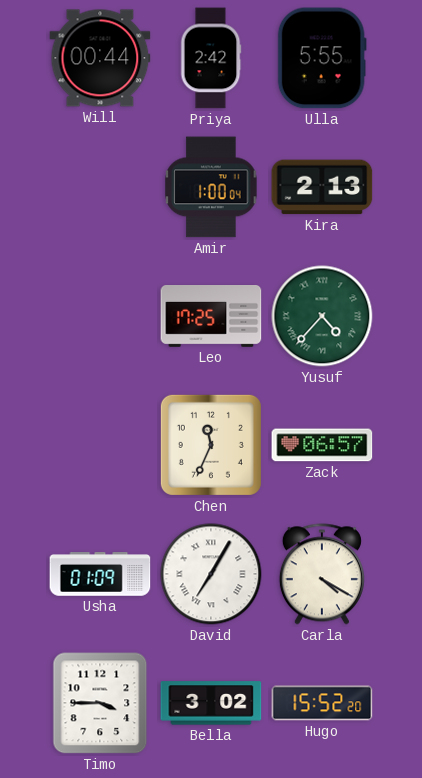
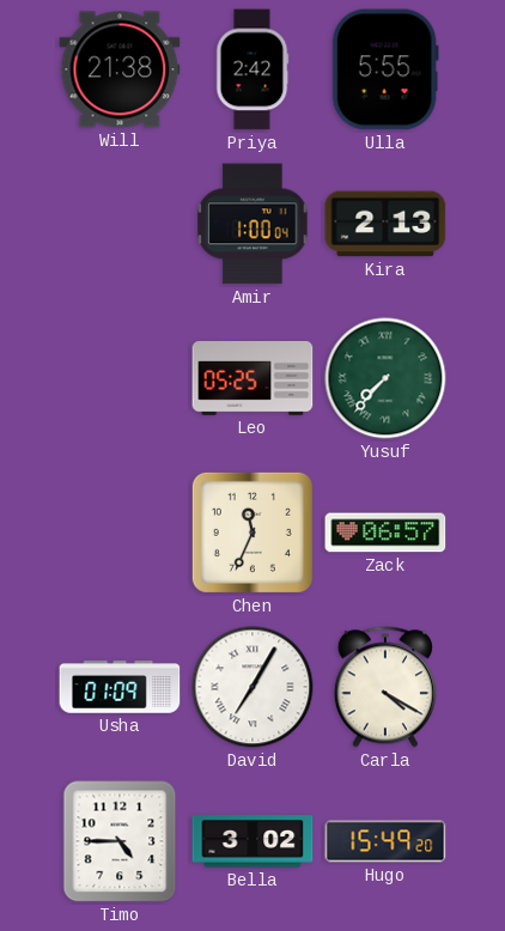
Will: 00:44 -> 21:38
Leo: 17:25 -> 05:25
Yusuf: 4:37 -> 7:37
Timo: 3:45 -> 4:45
Hugo: 15:52 -> 15:49
